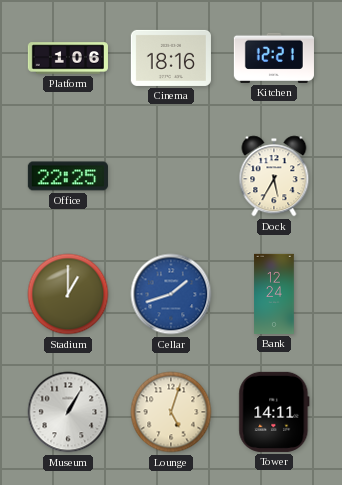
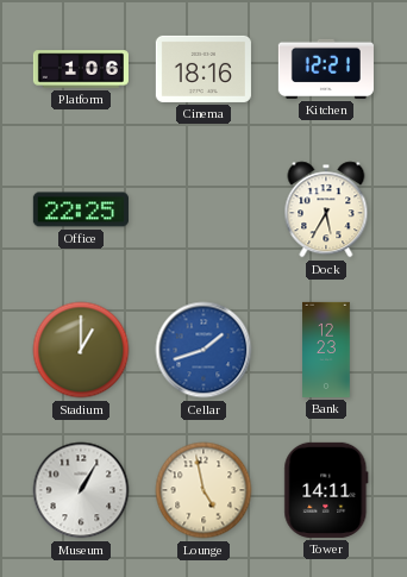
Bank: 12:24 -> 12:23
Lounge: 5:03 -> 4:58
